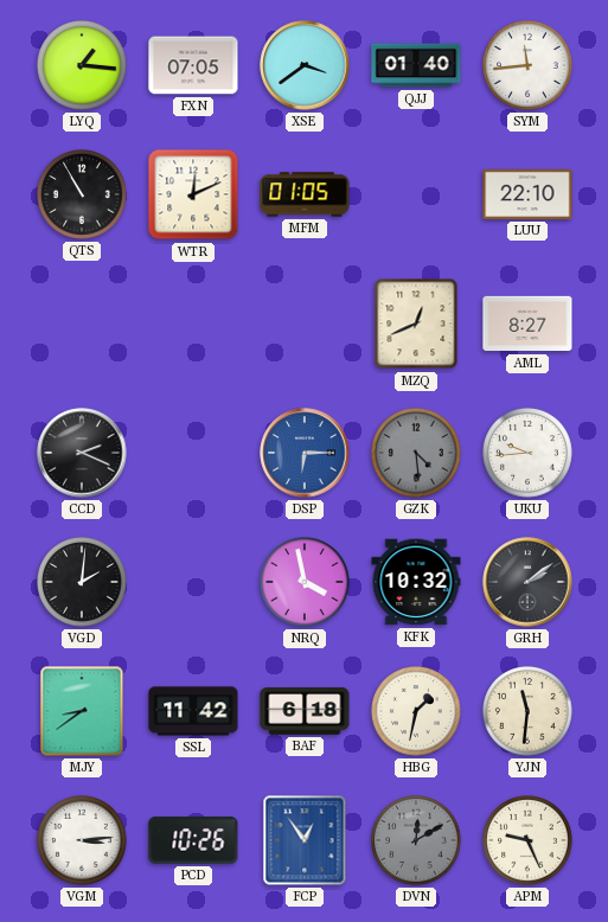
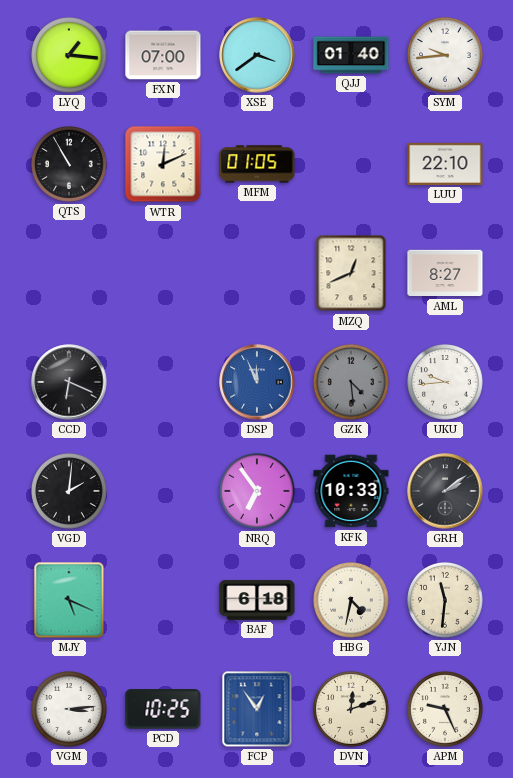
FXN: 07:05 -> 07:00
SYM: 11:44 -> 9:44
CCD: 2:19 -> 6:19
DSP: 6:15 -> 11:56
NRQ: 3:58 -> 6:54
KFK: 10:32 -> 10:33
MJY: 8:39 -> 5:19
SSL: 11:42 -> none
HBG: 1:32 -> 4:32
PCD: 10:26 -> 10:25
DVN: 12:10 -> 12:12
DVN dial: grey -> cream
